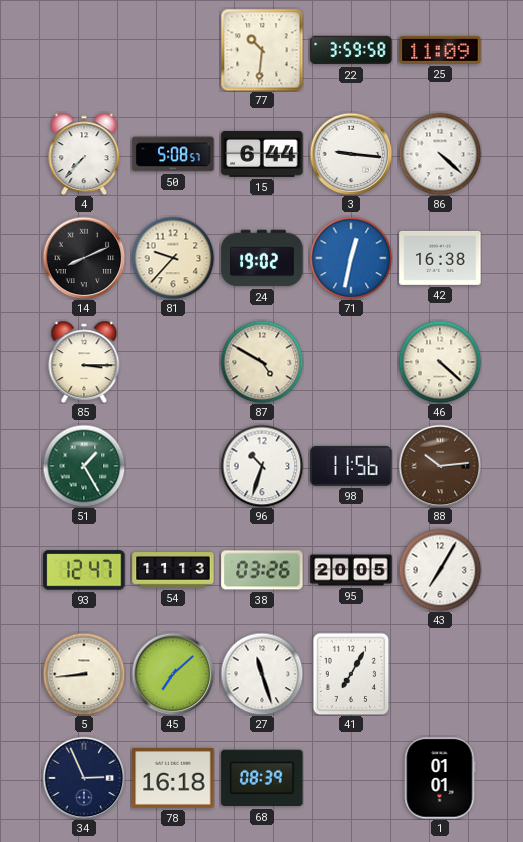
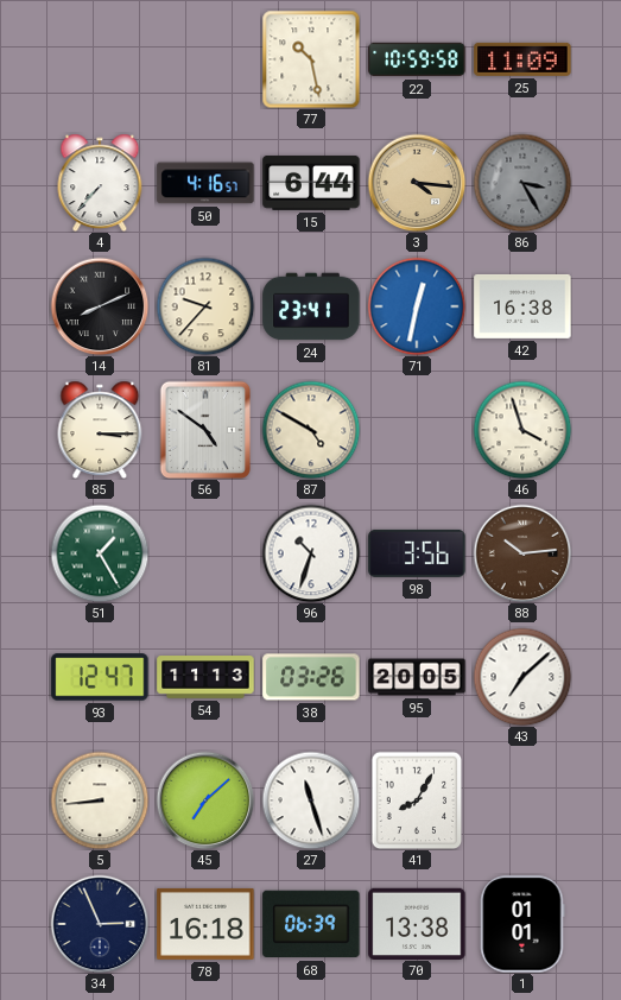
77: 10:31 -> 10:28
22: 3:59 -> 10:59
50: 5:08 -> 4:16
3: 9:16 -> 4:16
3 dial: white -> champagne
86: 4:22 -> 3:25
86 dial: white -> grey
24: 19:02 -> 23:41
56: none -> 4:51
46: 4:22 -> 3:57
98: 11:56 -> 3:56
43: 7:05 -> 7:08
41: 7:05 -> 8:05
68: 08:39 -> 06:39
70: none -> 13:38
